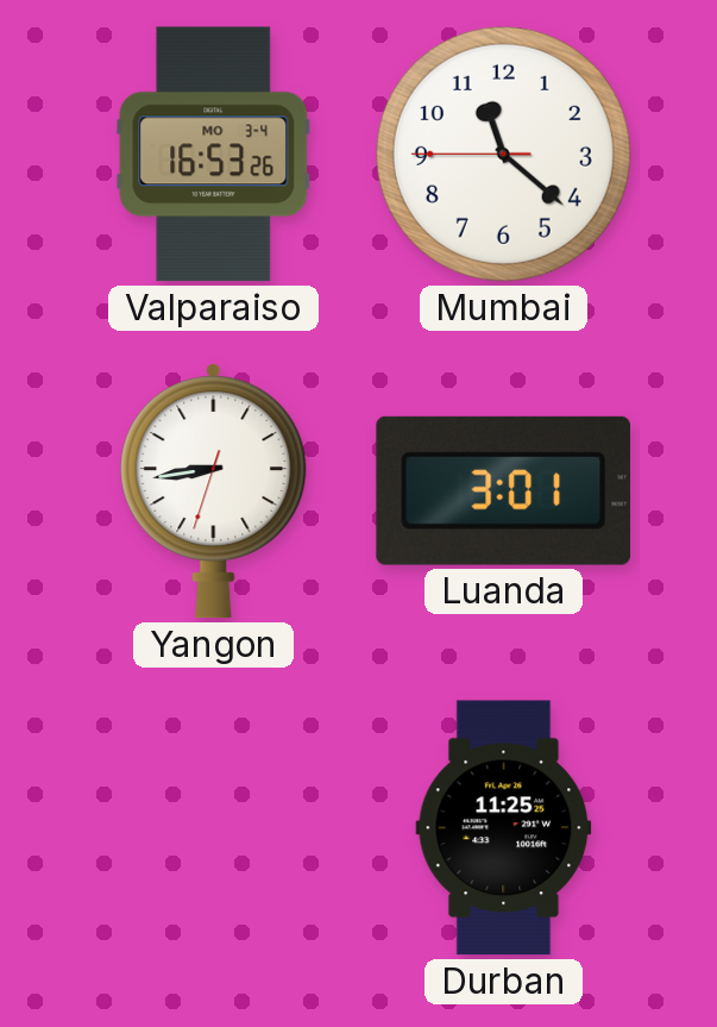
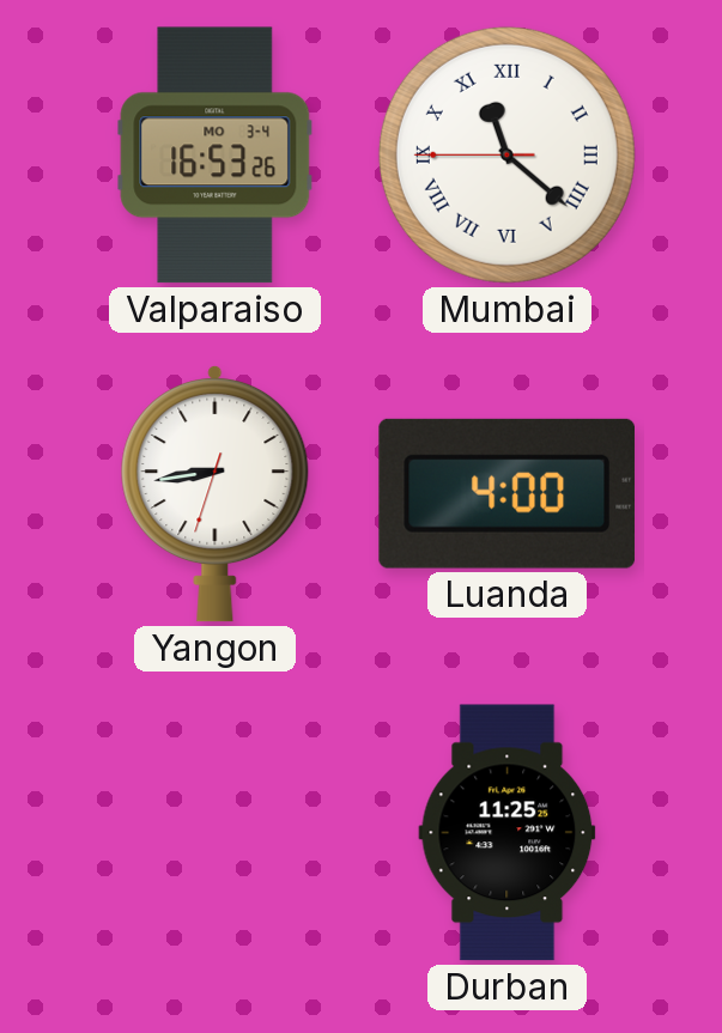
Mumbai numerals: Arabic -> Roman
Luanda: 3:01 -> 4:00
